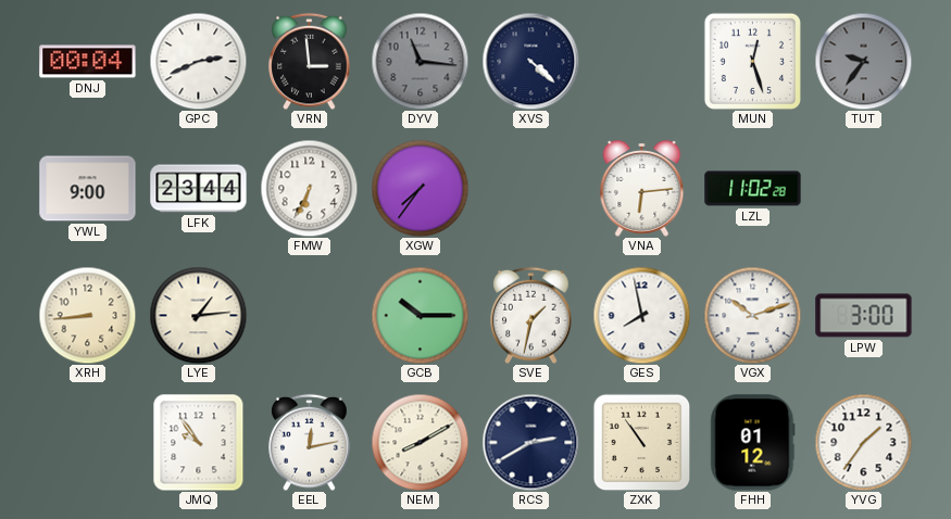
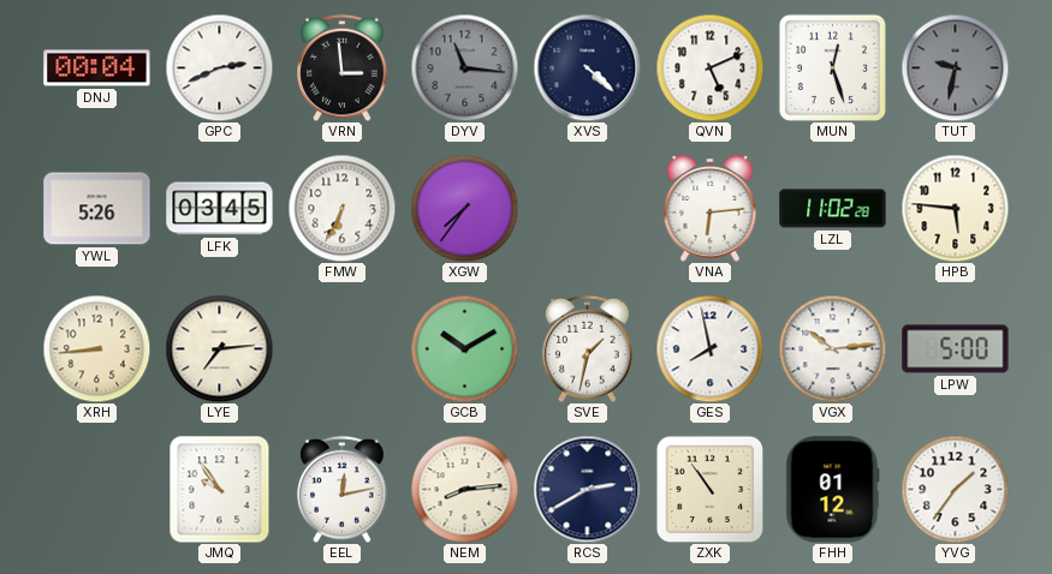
QVN: none -> 5:11
TUT: 9:36 -> 9:32
YWL: 9:00 -> 5:26
LFK: 23:44 -> 03:45
HPB: none -> 5:46
LYE: 1:14 -> 7:14
GCB: 10:15 -> 10:10
VGX: 10:12 -> 10:14
LPW: 3:00 -> 5:00
NEM: 8:10 -> 8:14
